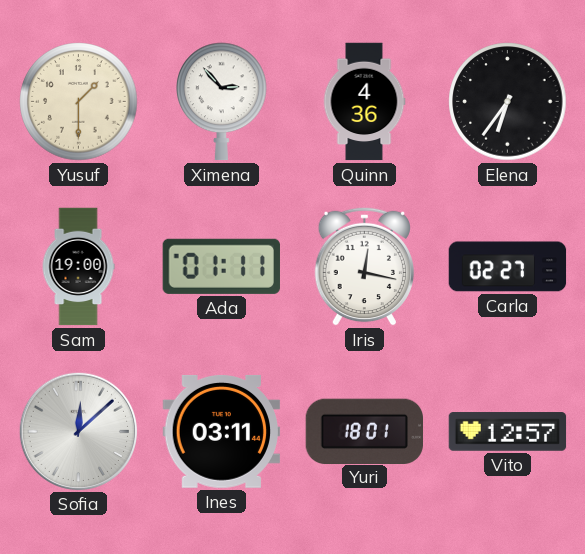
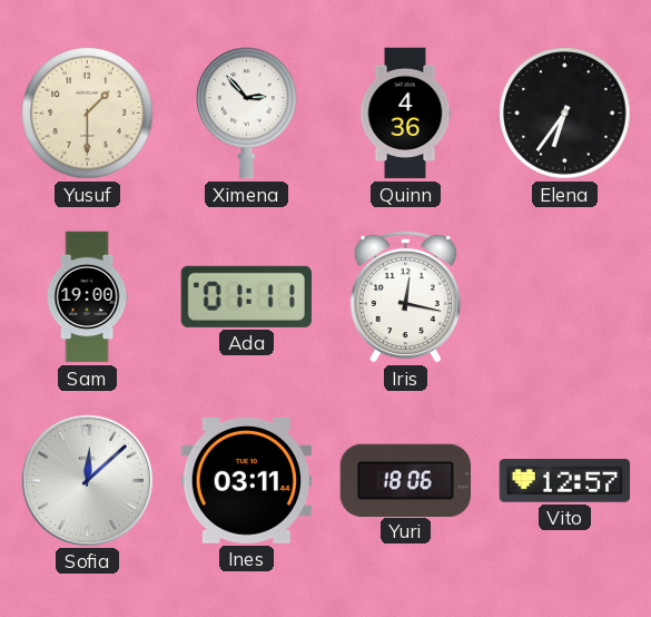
Carla: 02:27 -> none
Yuri: 18:01 -> 18:06
